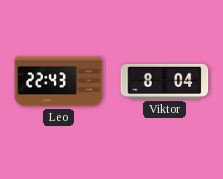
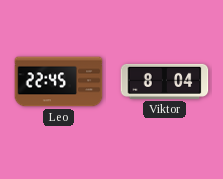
Leo: 22:43 -> 22:45
